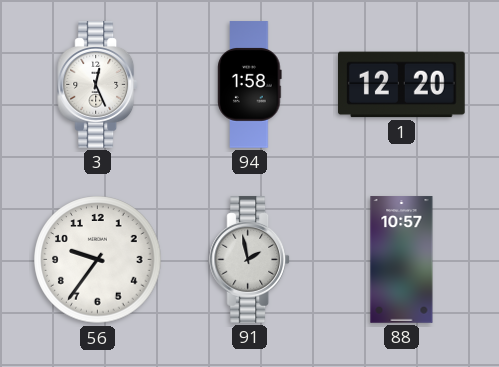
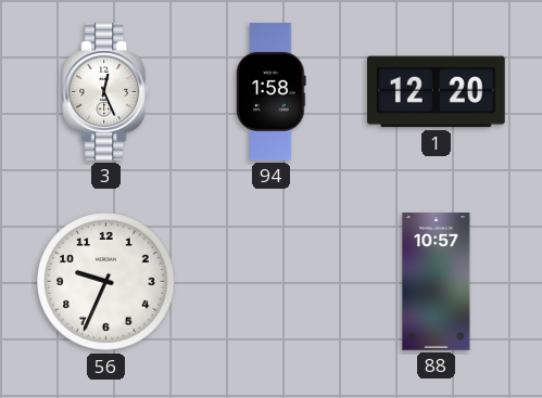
56: 9:36 -> 9:34
91: 1:58 -> none
